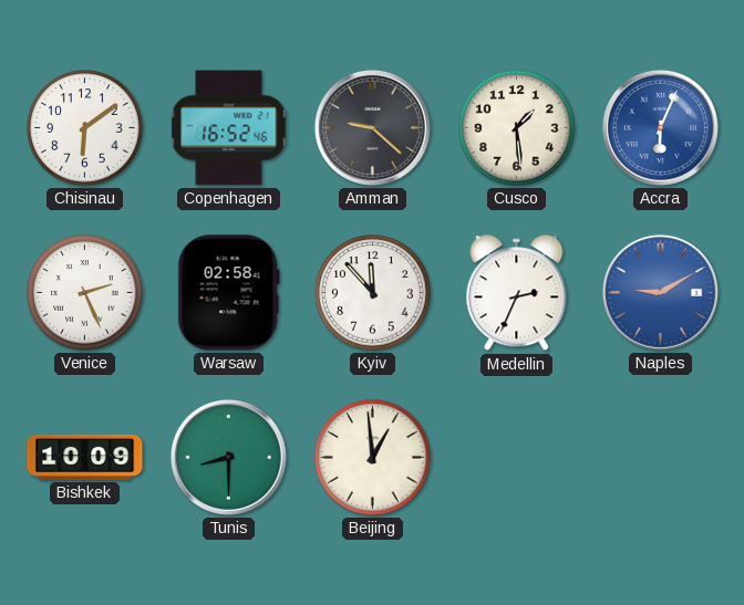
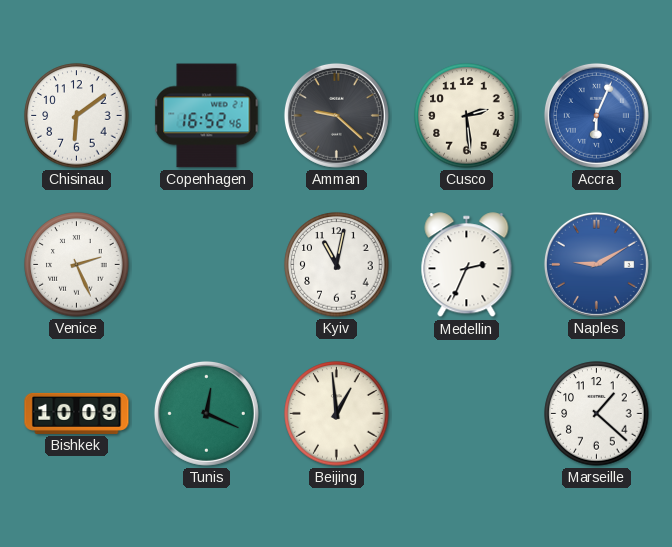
Cusco: 1:29 -> 2:29
Warsaw: 02:58 -> none
Kyiv: 11:53 -> 11:02
Tunis: 8:30 -> 12:19
Marseille: none -> 1:22
